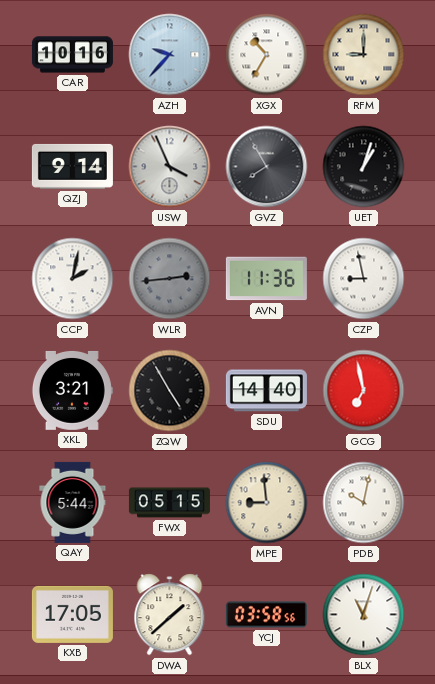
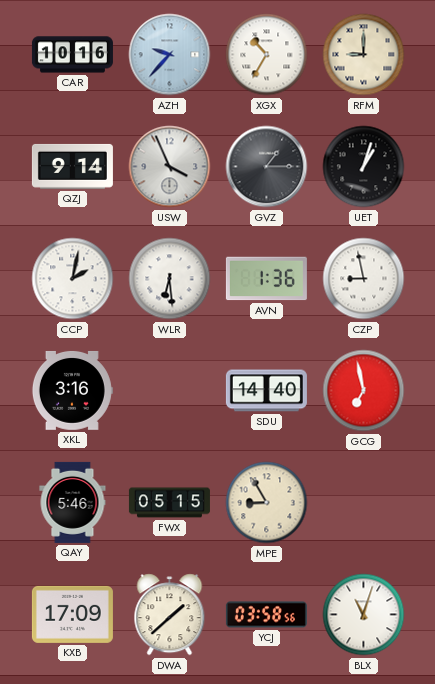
GVZ: 7:55 -> 1:15
WLR: 2:44 -> 6:29
WLR dial: grey -> white
AVN: 11:36 -> 1:36
XKL: 3:21 -> 3:16
ZQW: 4:55 -> none
QAY: 5:44 -> 5:46
MPE: 8:59 -> 8:55
PDB: 10:02 -> none
KXB: 17:05 -> 17:09
